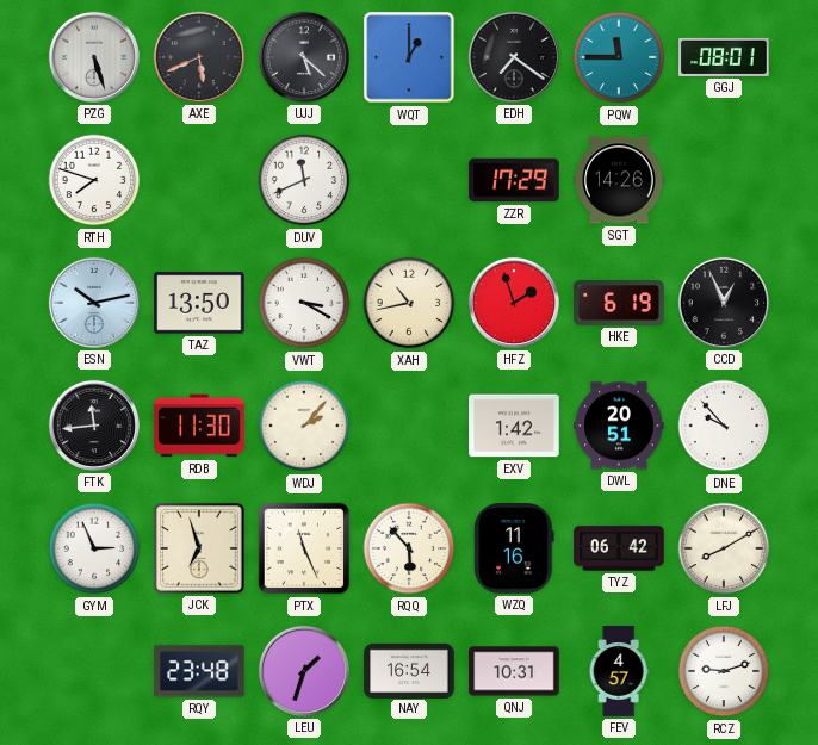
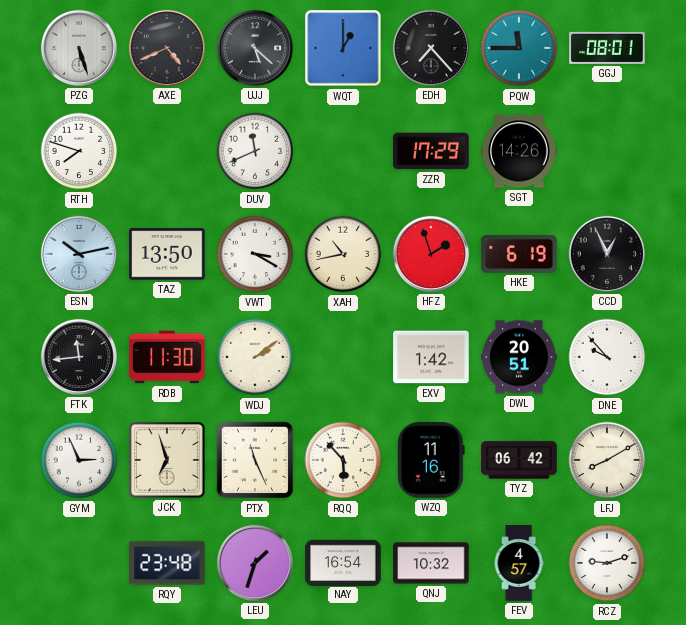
AXE: 5:41 -> 4:41
EDH: 7:21 -> 7:23
WDJ: 2:07 -> 2:09
QNJ: 10:31 -> 10:32
